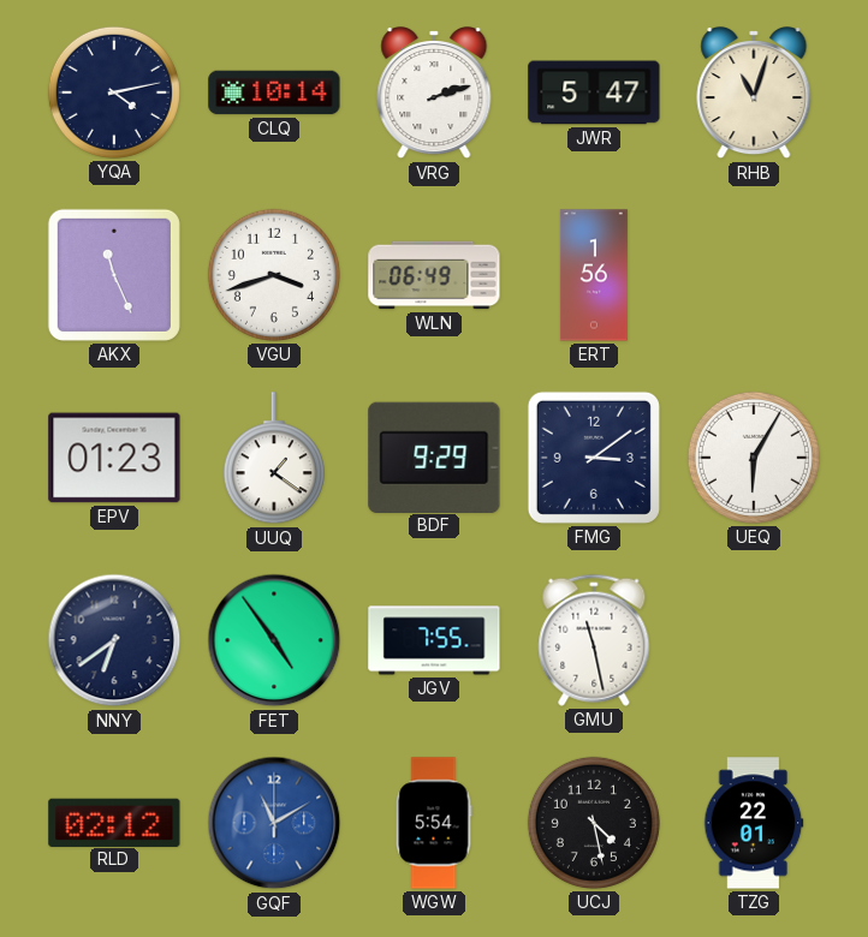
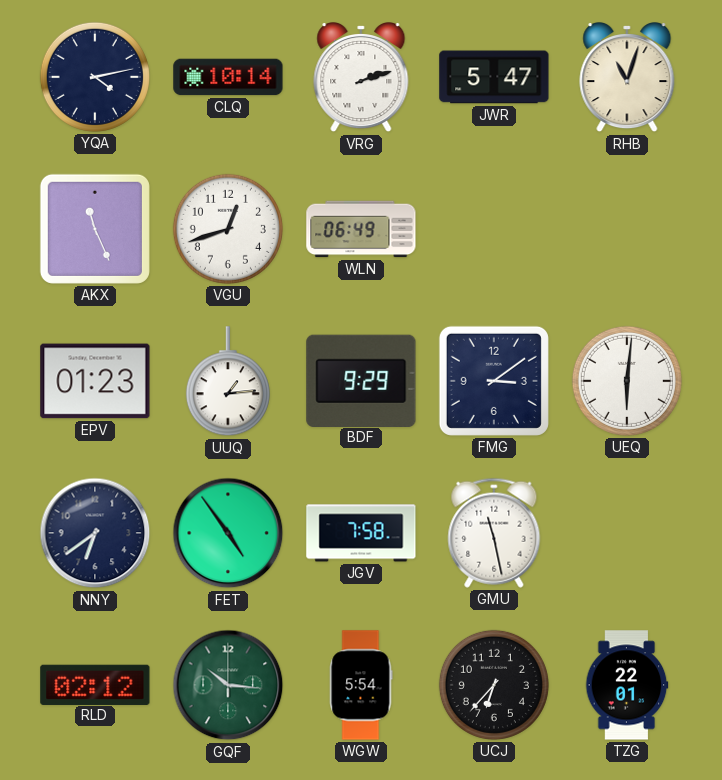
VGU: 3:42 -> 12:42
ERT: 1:56 -> none
UUQ: 1:21 -> 1:14
UEQ: 6:05 -> 6:01
JGV: 7:55 -> 7:58
GQF: 11:10 -> 10:16
GQF dial: blue -> green
UCJ: 4:28 -> 6:37
